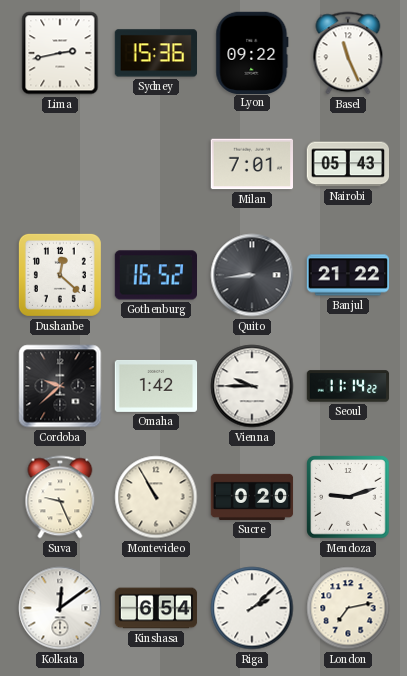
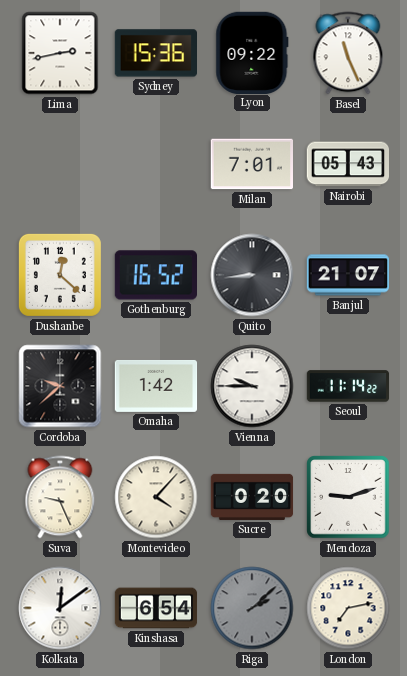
Banjul: 21:22 -> 21:07
Montevideo: 10:55 -> 4:07
Riga dial: white -> grey
